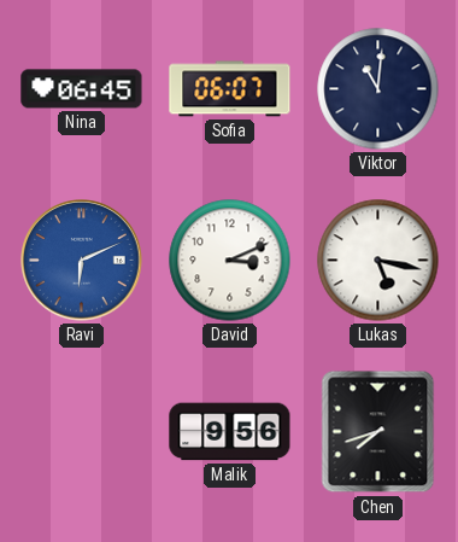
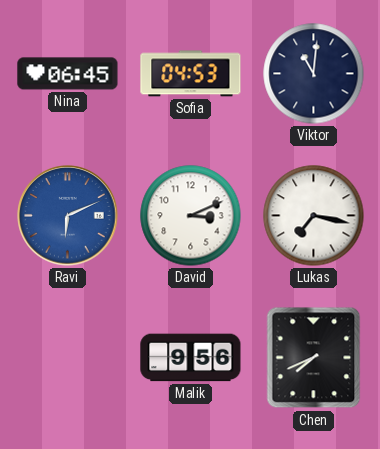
Sofia: 06:07 -> 04:53
Lukas: 5:17 -> 7:17
Chen: 7:42 -> 7:41
